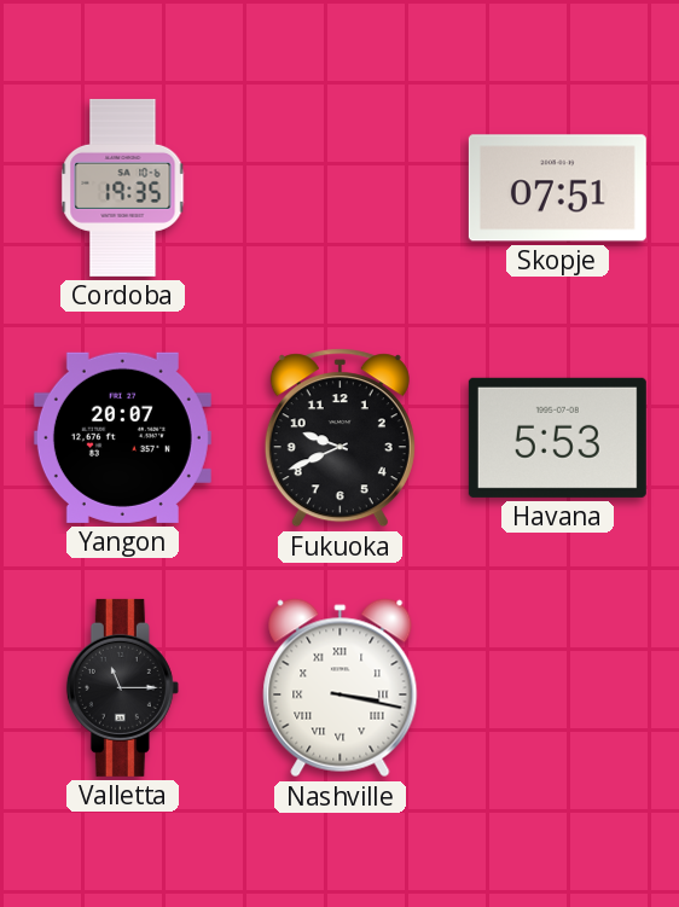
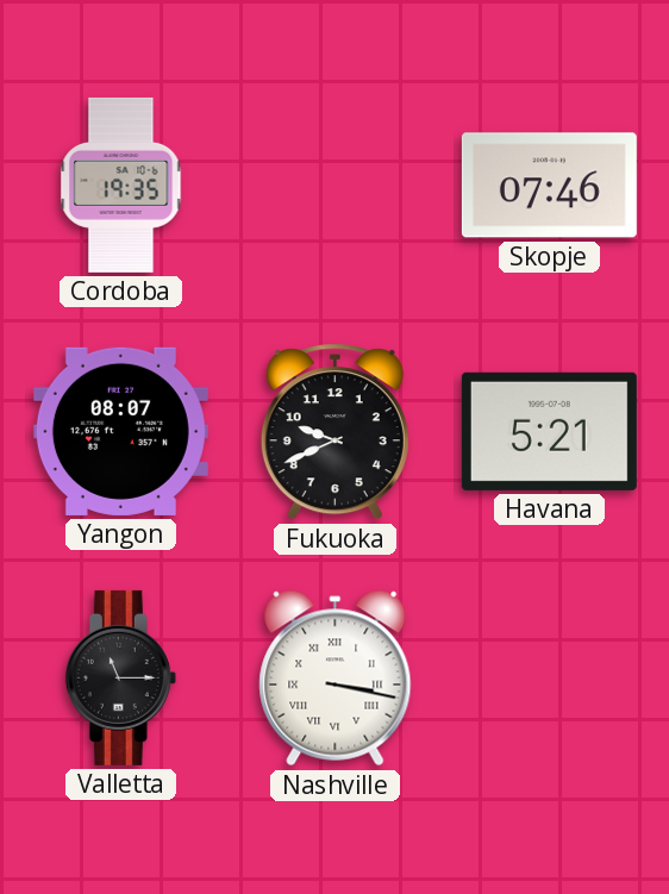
Skopje: 07:51 -> 07:46
Yangon: 20:07 -> 08:07
Havana: 5:53 -> 5:21
